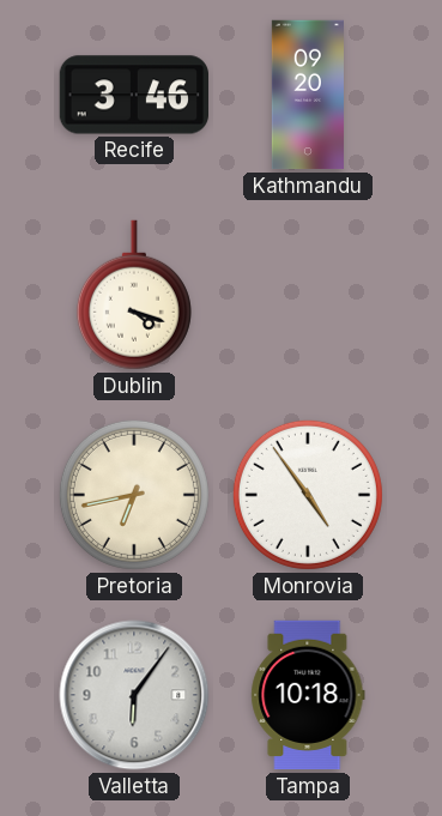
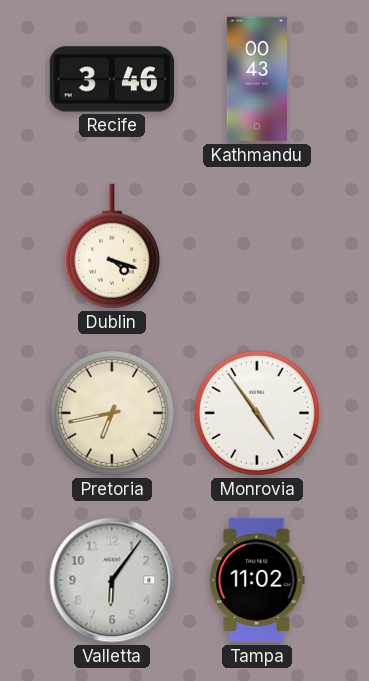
Kathmandu: 09:20 -> 00:43
Tampa: 10:18 -> 11:02
